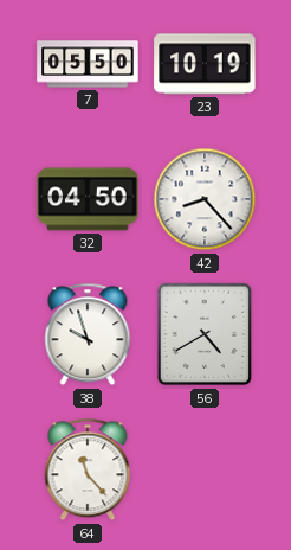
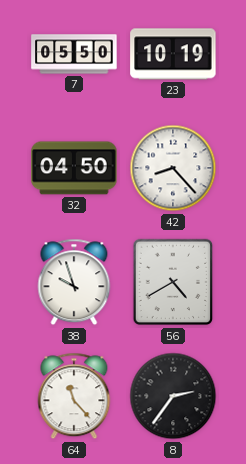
8: none -> 2:36
